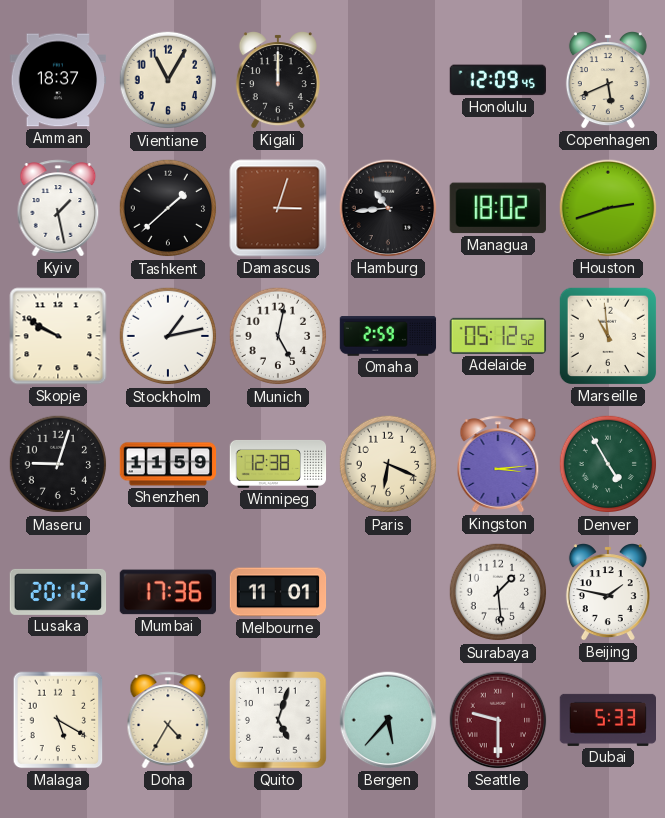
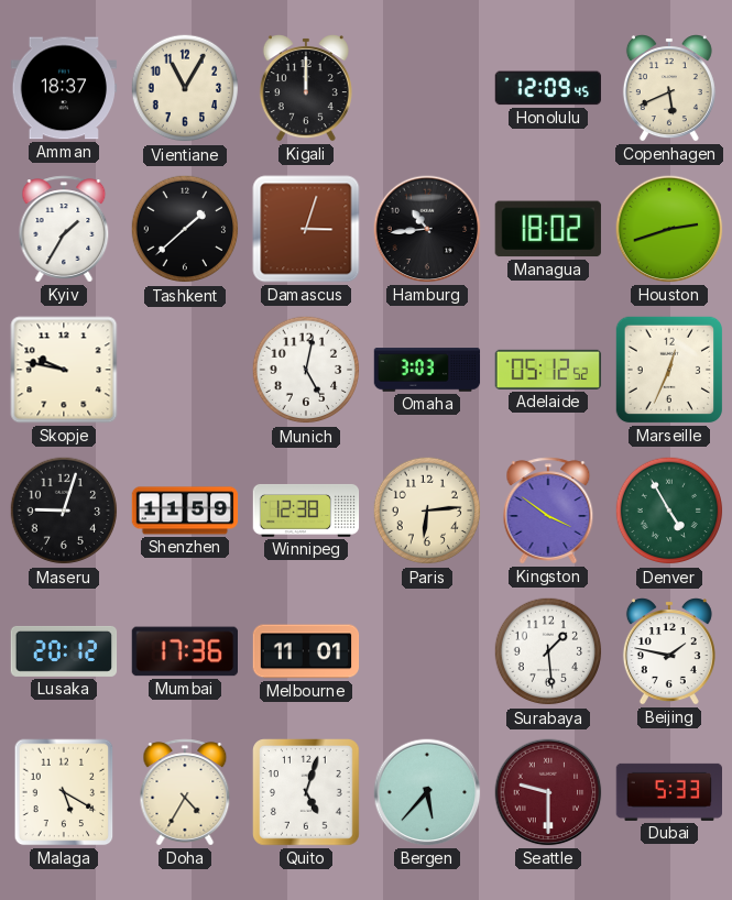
Kyiv: 1:28 -> 1:35
Skopje: 9:50 -> 9:47
Stockholm: 1:13 -> none
Omaha: 2:59 -> 3:03
Marseille: 10:59 -> 12:34
Paris: 6:19 -> 6:14
Kingston: 3:14 -> 3:51
